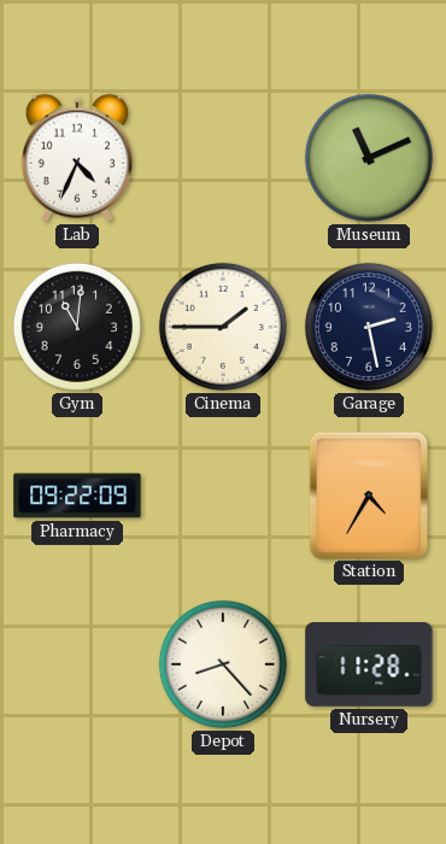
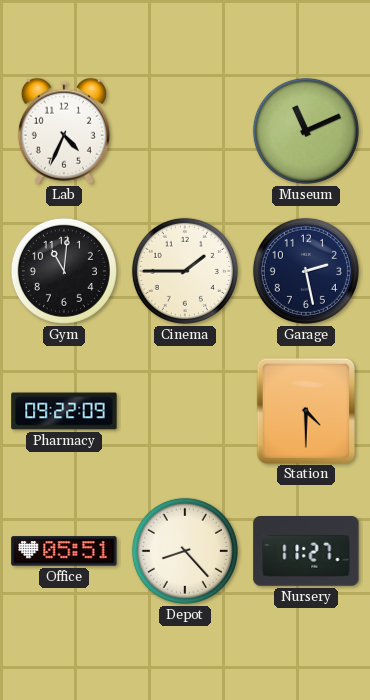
Station: 4:35 -> 4:30
Office: none -> 05:51
Nursery: 11:28 -> 11:27
